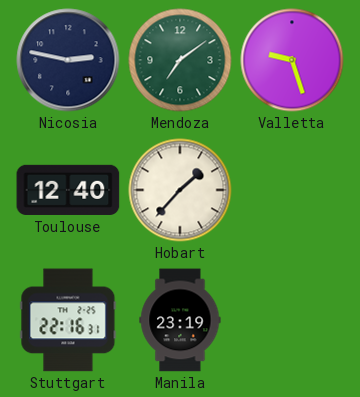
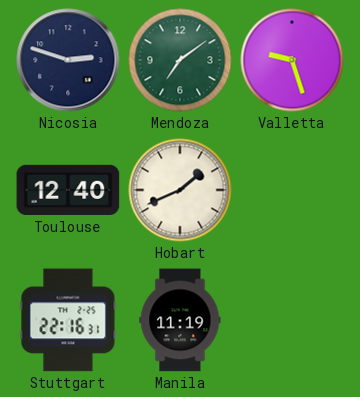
Nicosia: 2:47 -> 2:48
Hobart: 1:37 -> 1:41
Manila: 23:19 -> 11:19
